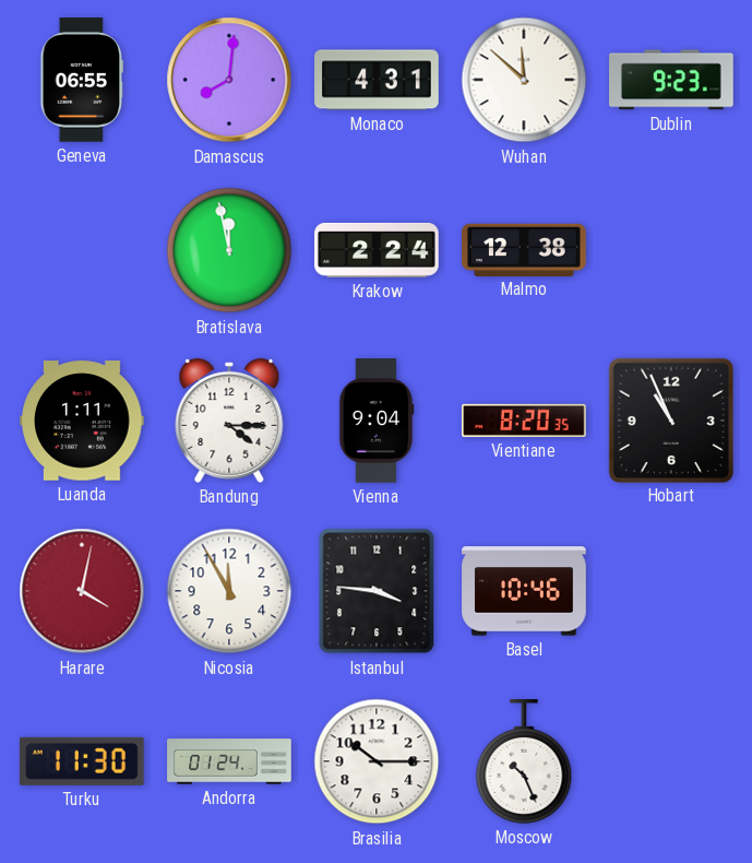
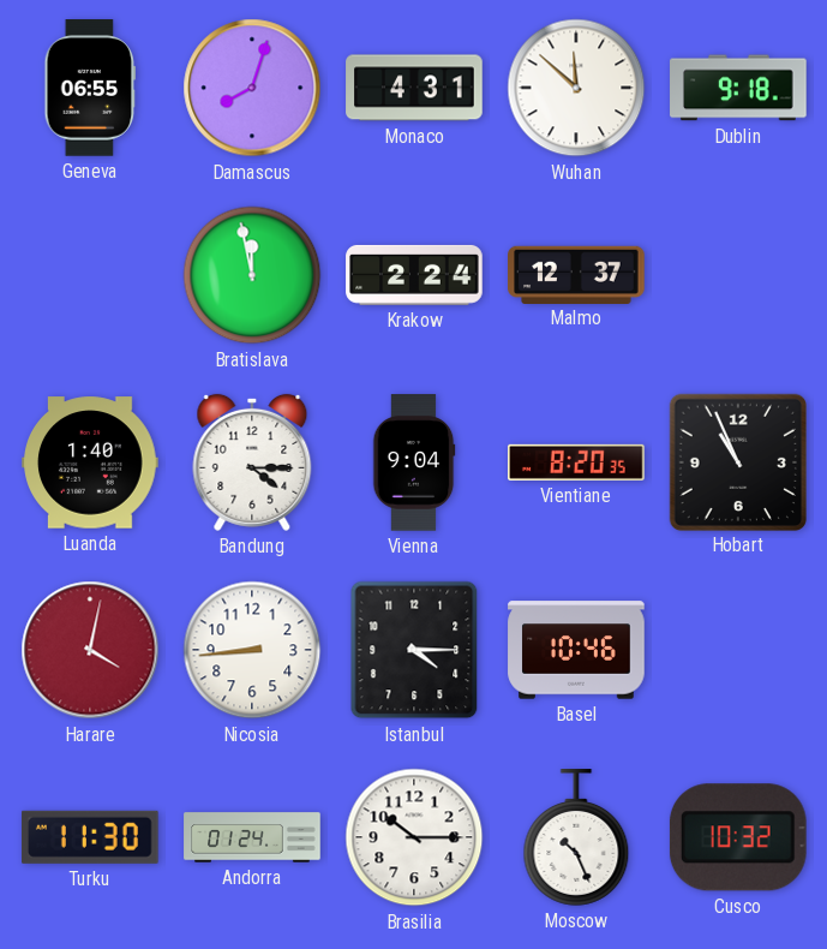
Damascus: 8:01 -> 8:03
Dublin: 9:23 -> 9:18
Malmo: 12:38 -> 12:37
Luanda: 1:11 -> 1:40
Nicosia: 11:55 -> 8:44
Istanbul: 3:46 -> 4:15
Cusco: none -> 10:32
